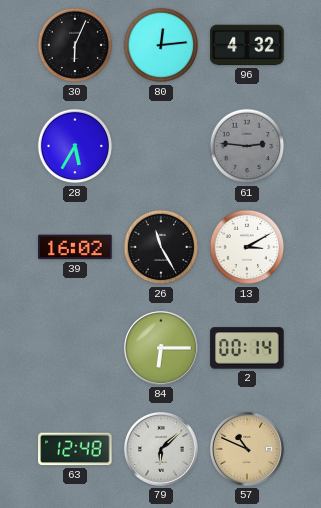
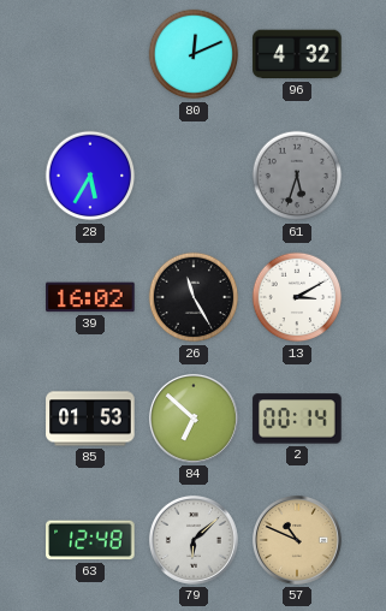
30: 6:04 -> none
80: 12:14 -> 12:11
61: 2:46 -> 5:33
85: none -> 01:53
84: 6:15 -> 6:52
